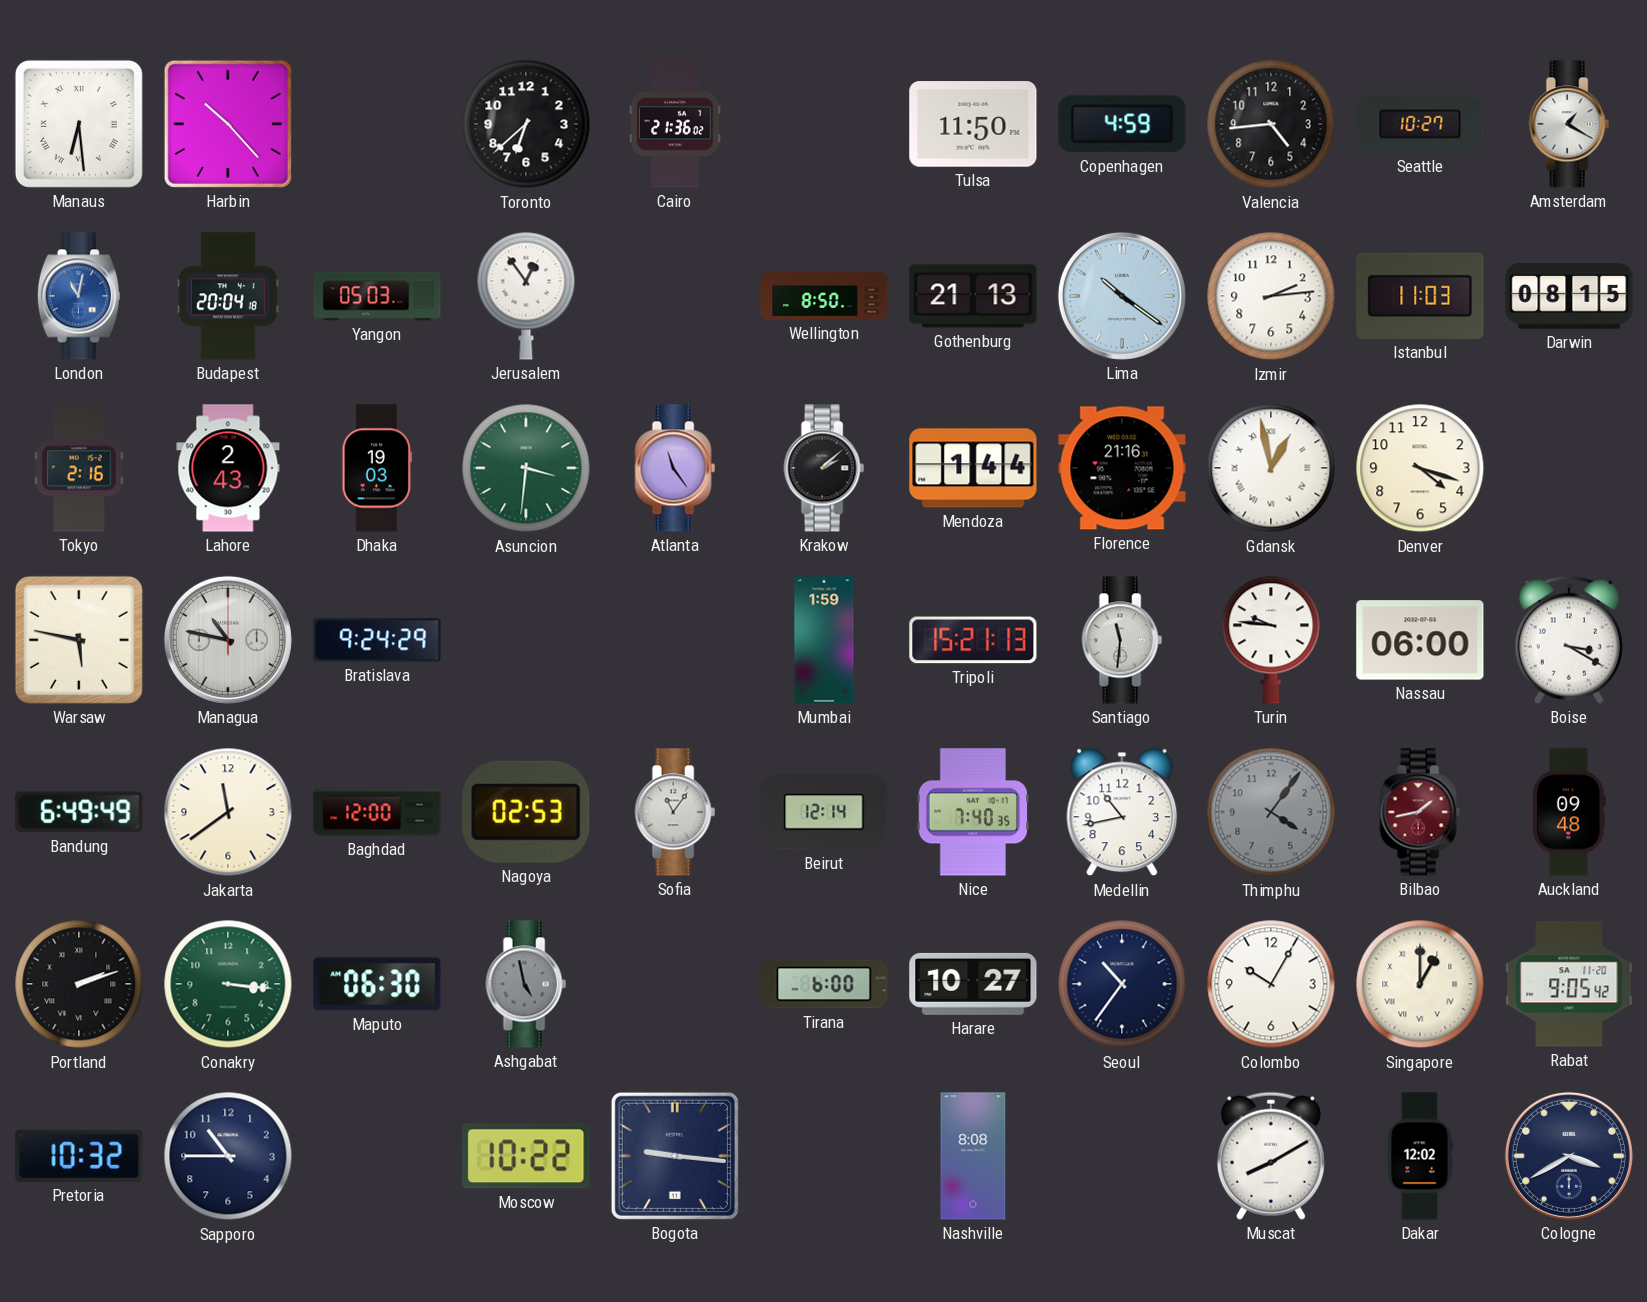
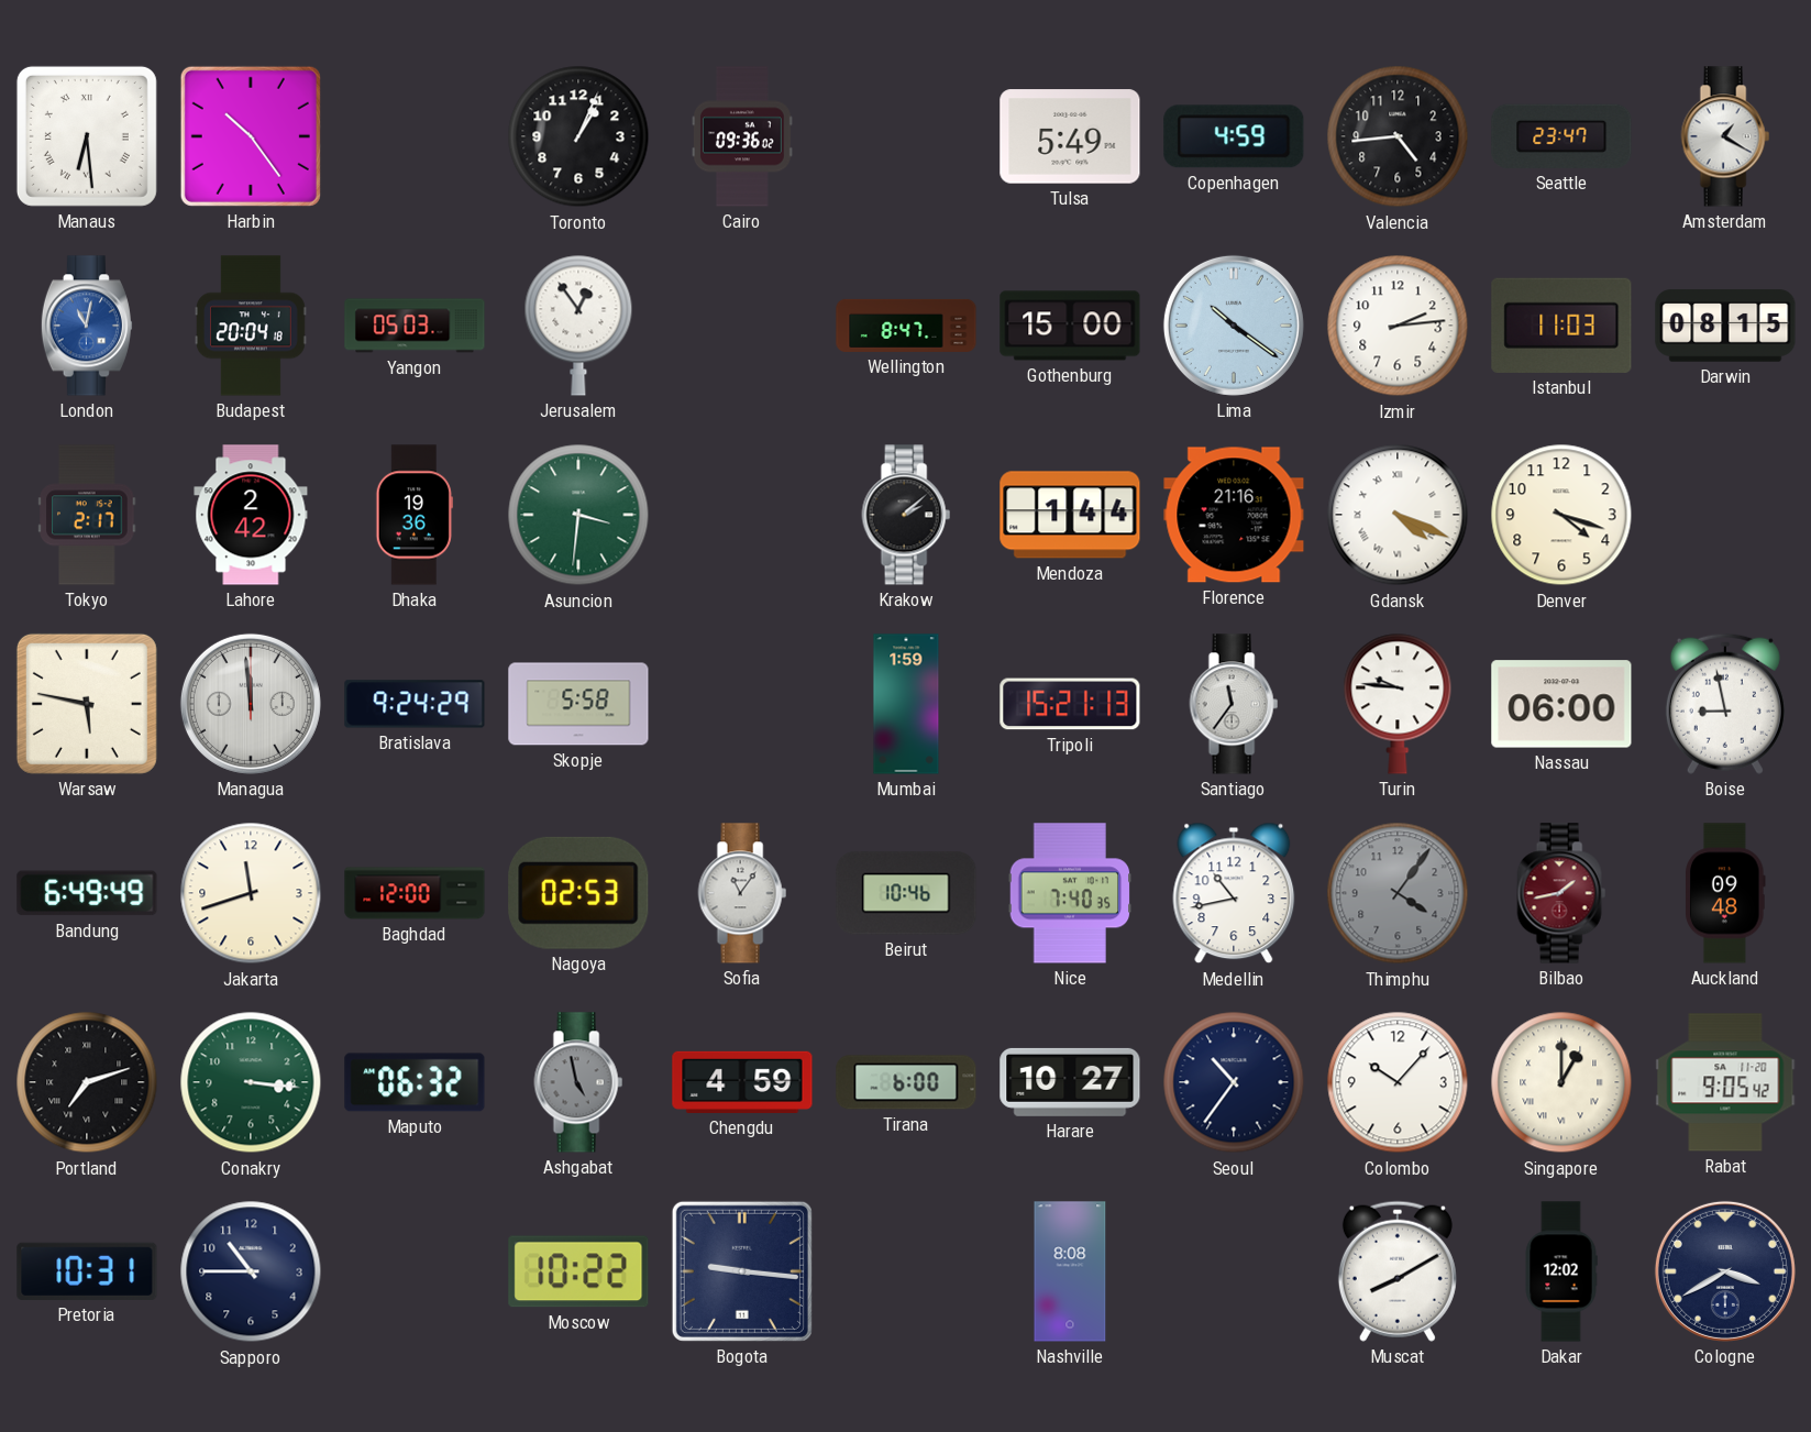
Harbin: 10:23 -> 10:24
Toronto: 6:38 -> 1:04
Cairo: 21:36 -> 09:36
Tulsa: 11:50 -> 5:49
Seattle: 10:27 -> 23:47
Wellington: 8:50 -> 8:47
Gothenburg: 21:13 -> 15:00
Tokyo: 2:16 -> 2:17
Lahore: 2:43 -> 2:42
Dhaka: 19:03 -> 19:36
Atlanta: 11:24 -> none
Gdansk: 12:58 -> 4:19
Managua: 10:47 -> 11:59
Skopje: none -> 5:58
Santiago: 11:31 -> 11:36
Boise: 3:20 -> 8:58
Jakarta: 11:39 -> 11:42
Beirut: 12:14 -> 10:46
Portland: 2:12 -> 7:12
Maputo: 06:30 -> 06:32
Chengdu: none -> 4:59
Colombo: 10:05 -> 10:07
Pretoria: 10:32 -> 10:31
